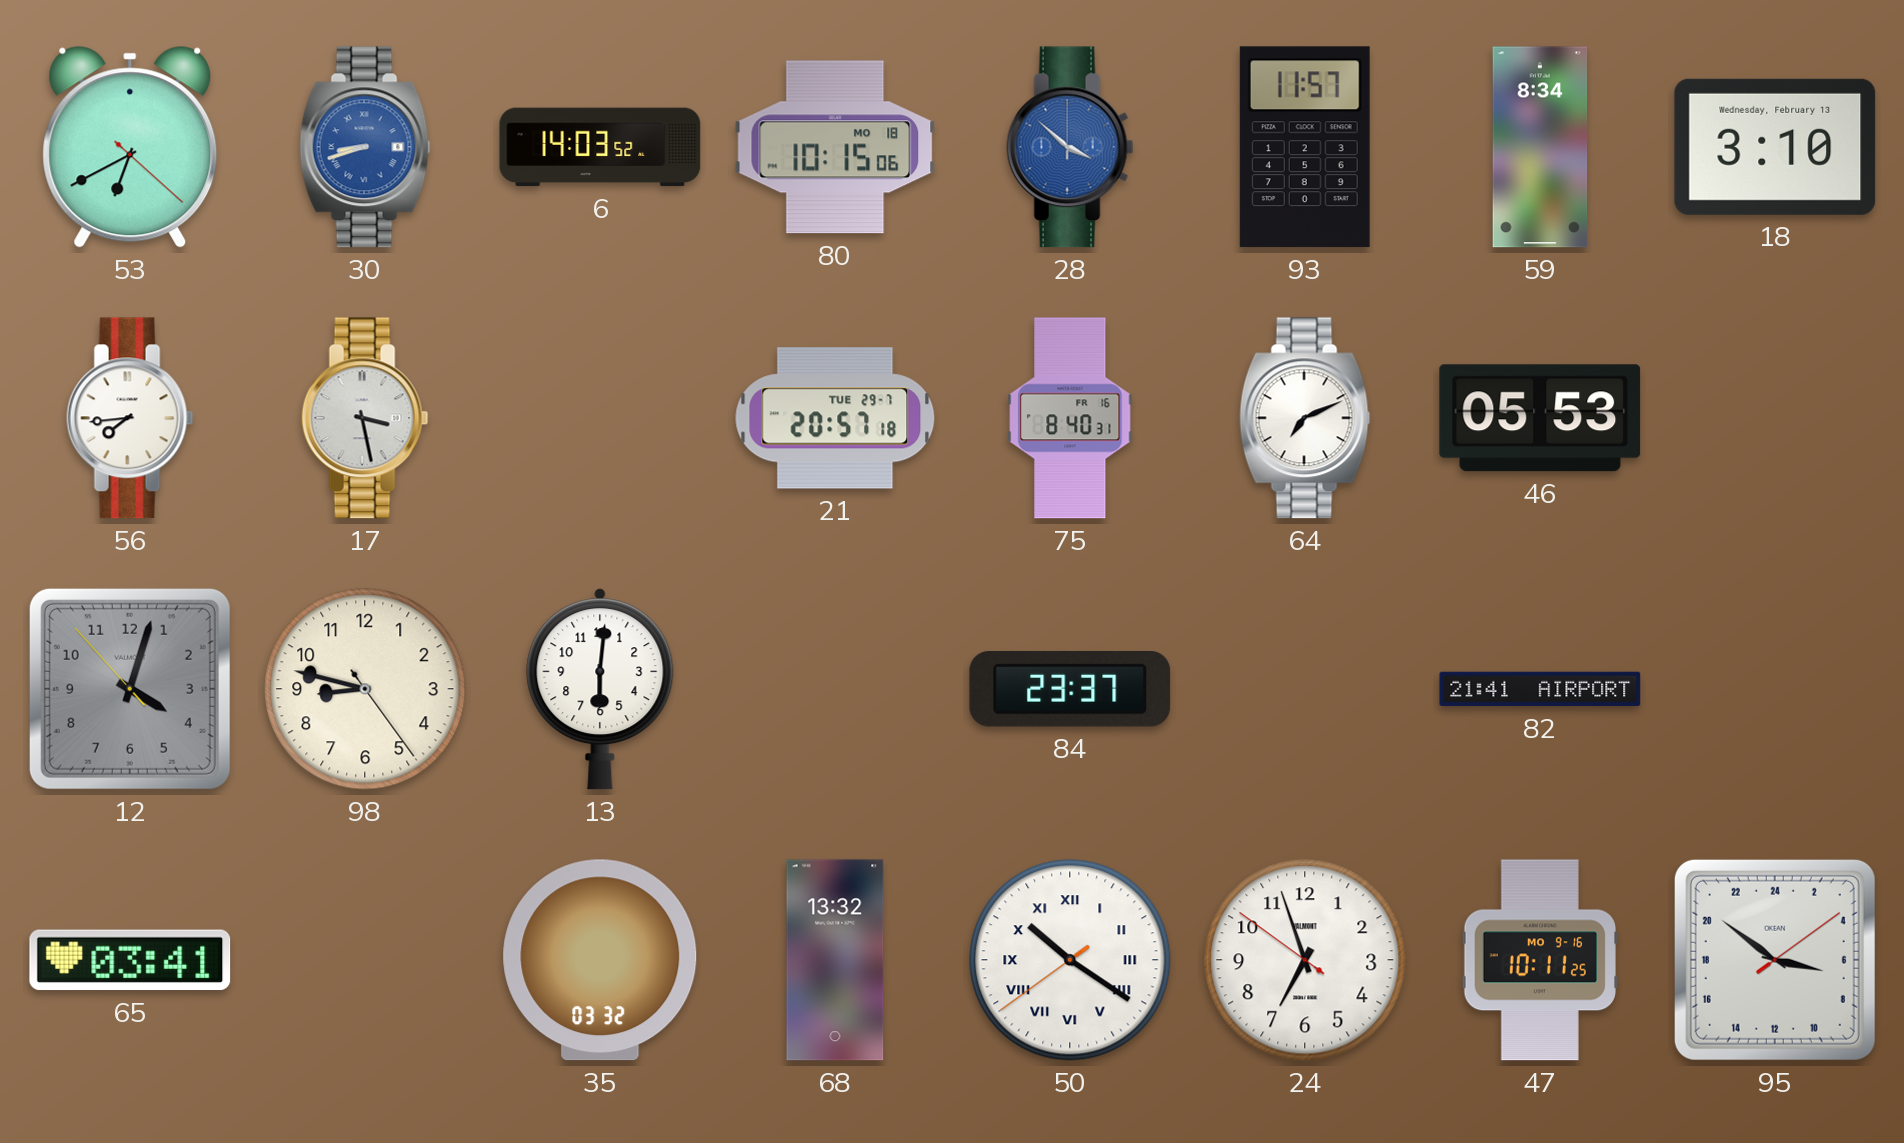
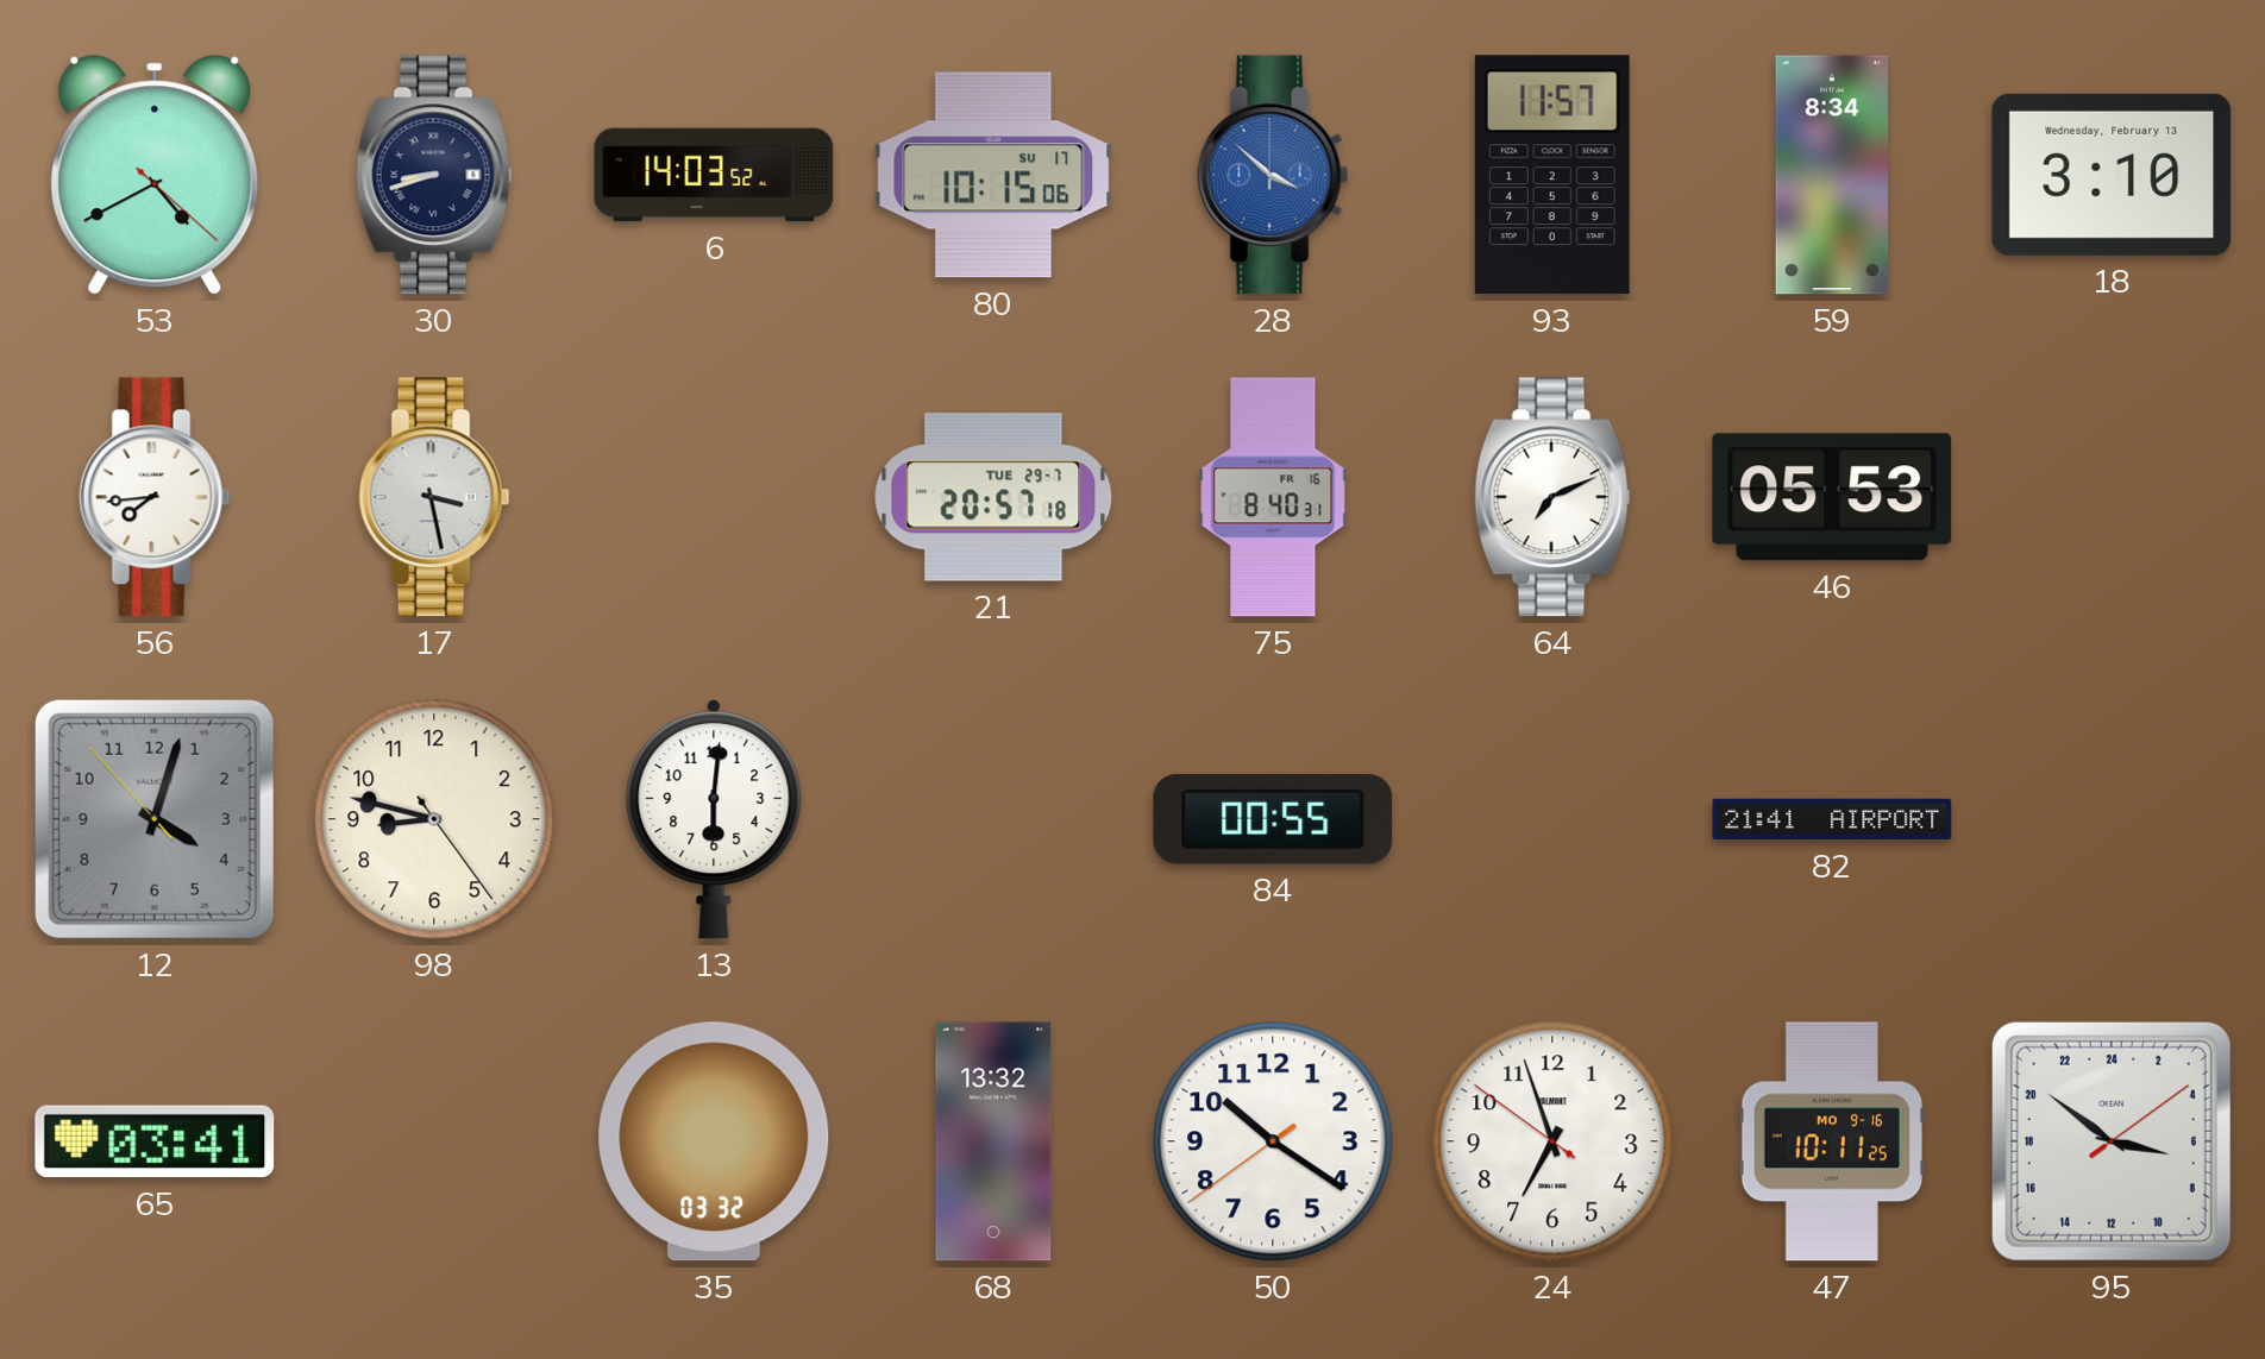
53: 6:40 -> 4:40
30 dial: blue -> navy
80 date: MO 18 -> SU 17
84: 23:37 -> 00:55
50 numerals: Roman -> Arabic
